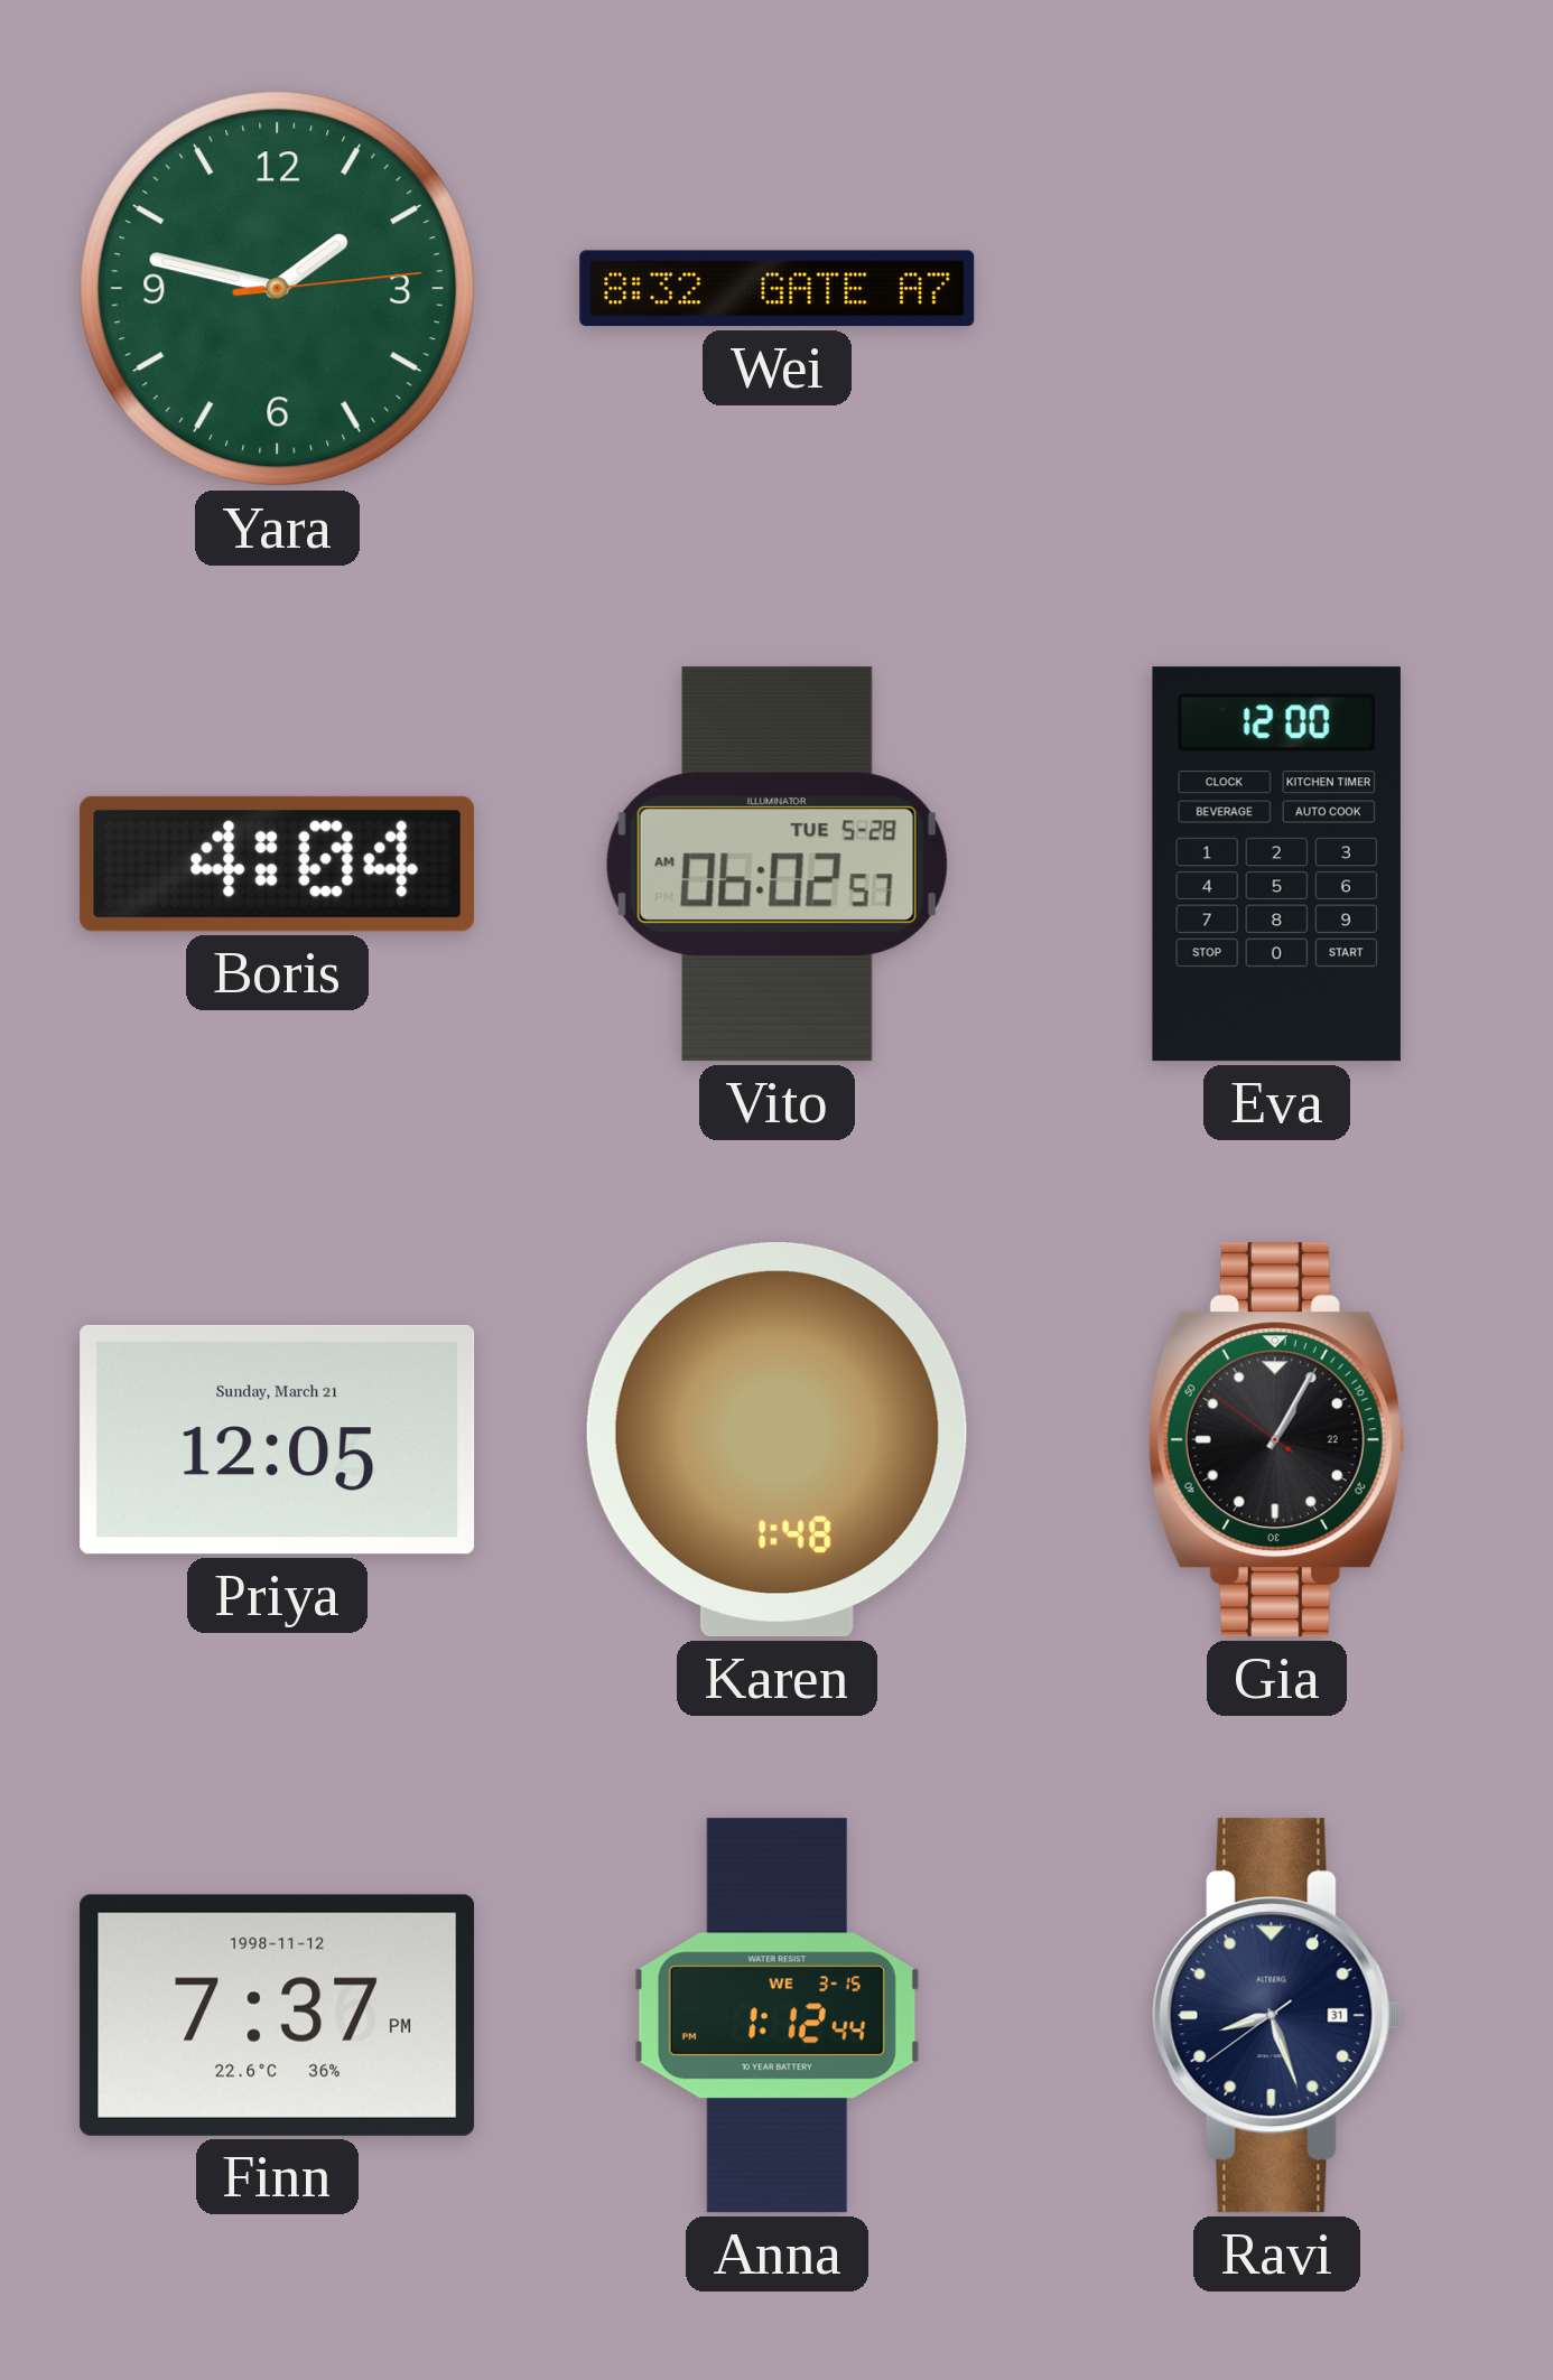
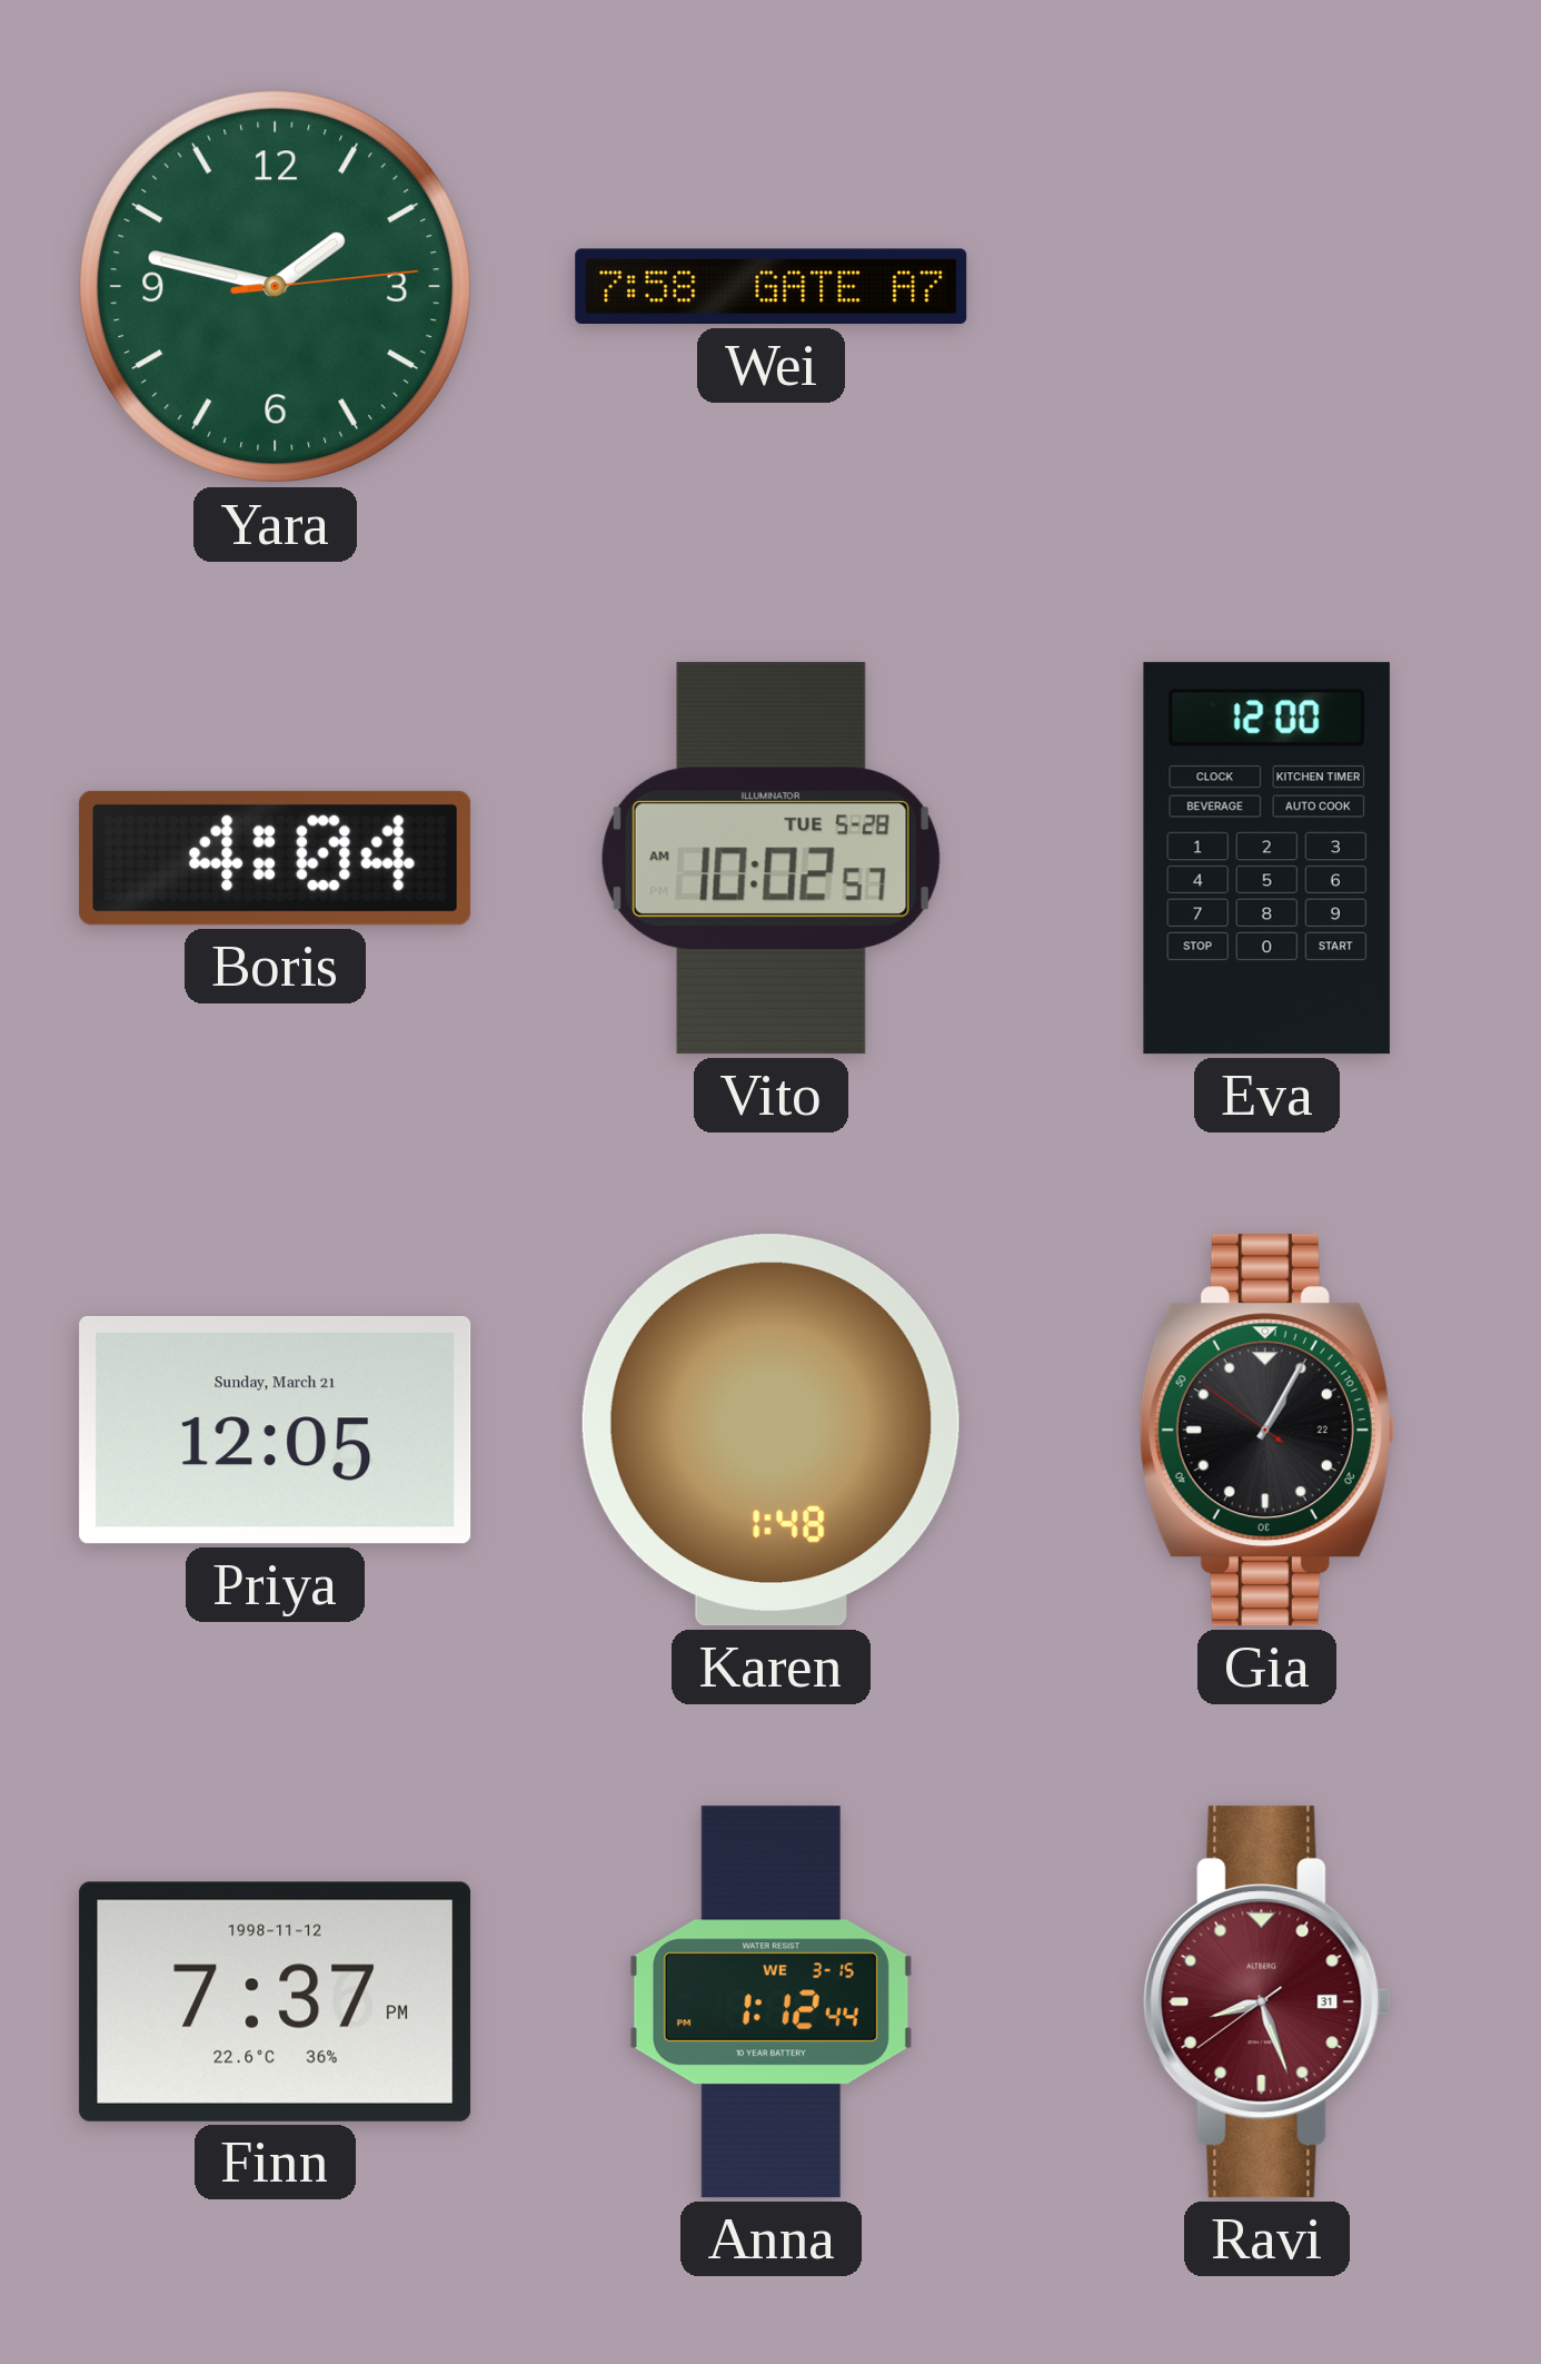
Wei: 8:32 -> 7:58
Vito: 06:02 -> 10:02
Ravi dial: navy -> burgundy
